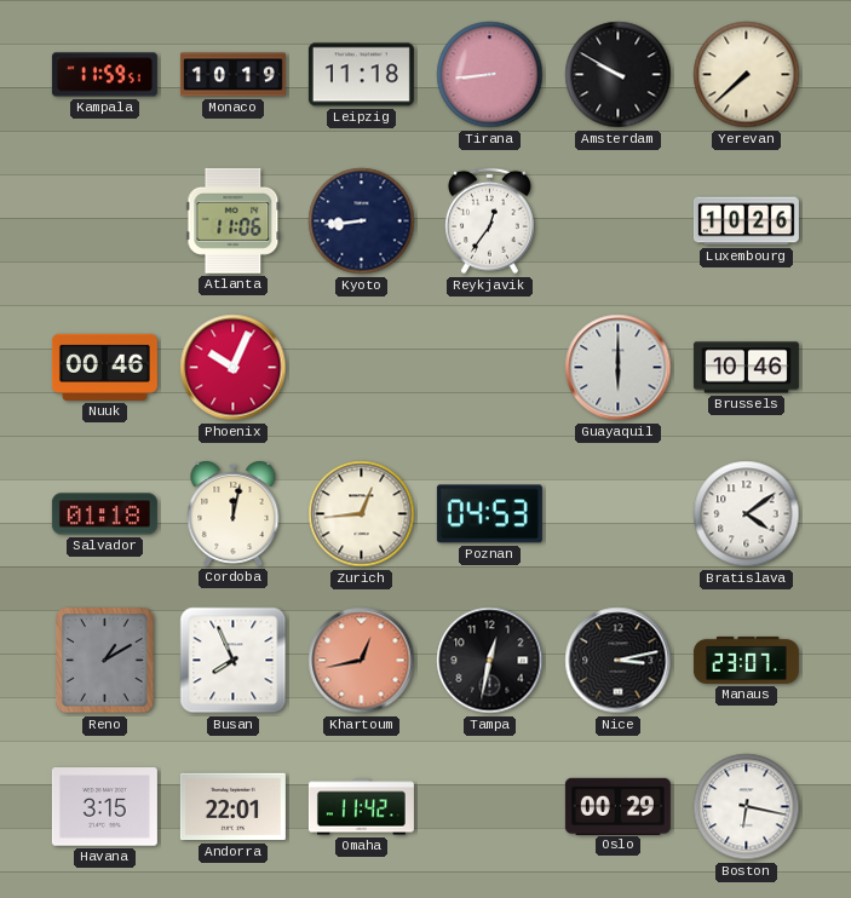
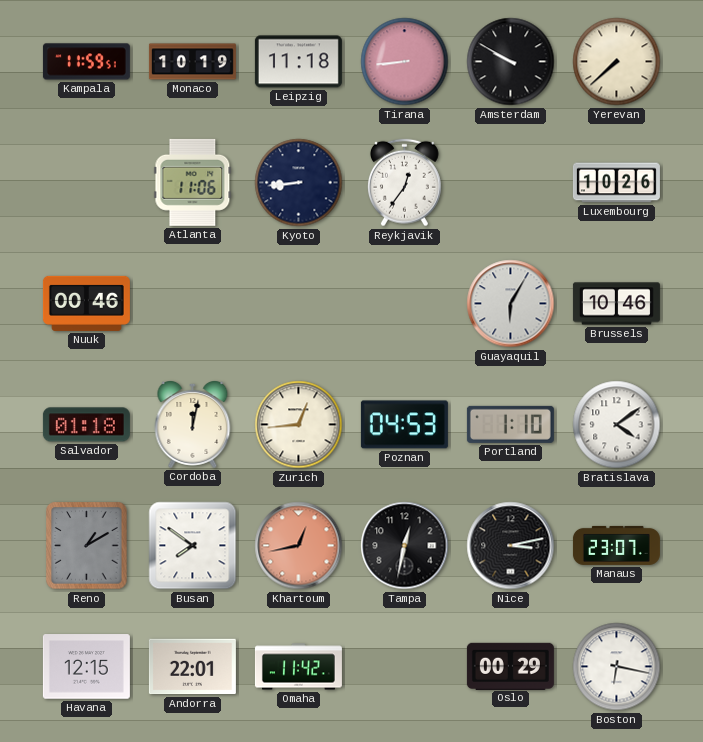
Phoenix: 10:04 -> none
Guayaquil: 6:00 -> 6:05
Portland: none -> 1:10
Busan: 7:56 -> 7:51
Havana: 3:15 -> 12:15
